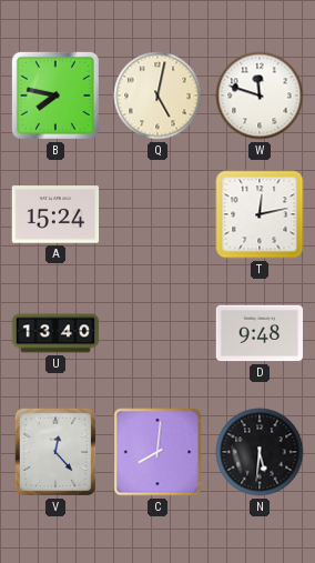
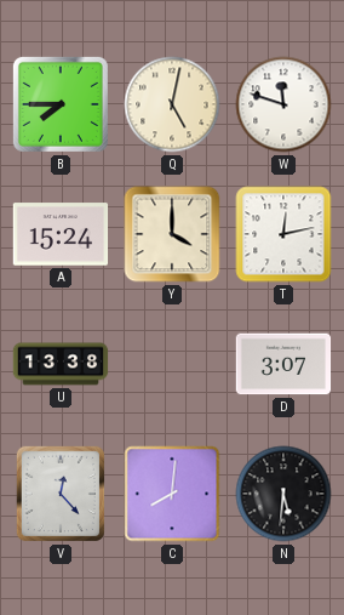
B: 7:47 -> 7:45
Y: none -> 4:00
U: 13:40 -> 13:38
D: 9:48 -> 3:07
